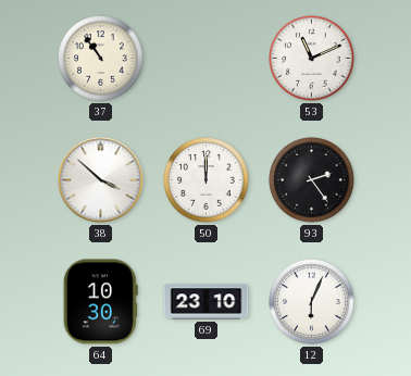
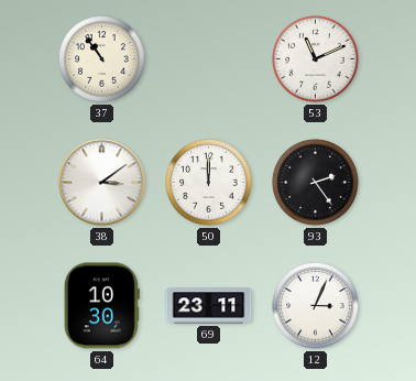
38: 3:52 -> 3:09
69: 23:10 -> 23:11
12: 6:04 -> 3:04
